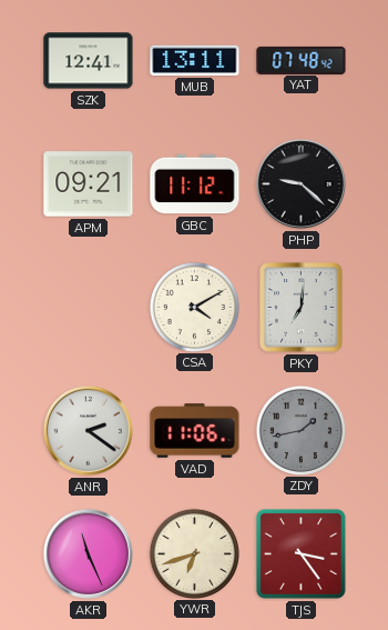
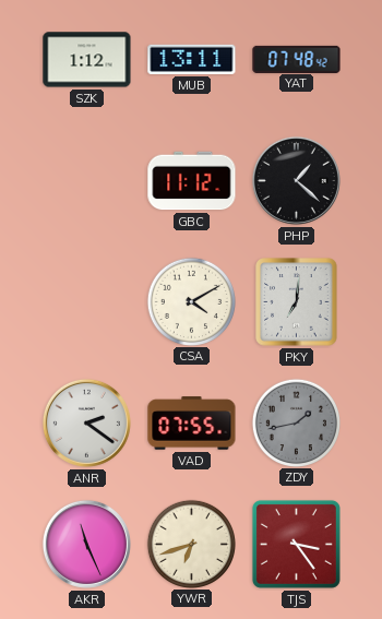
SZK: 12:41 -> 1:12
APM: 09:21 -> none
PHP: 9:22 -> 1:22
VAD: 11:06 -> 07:55
